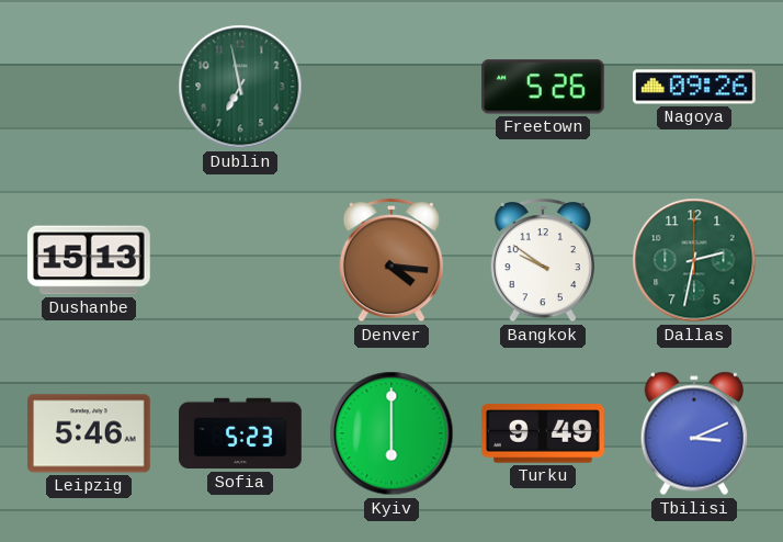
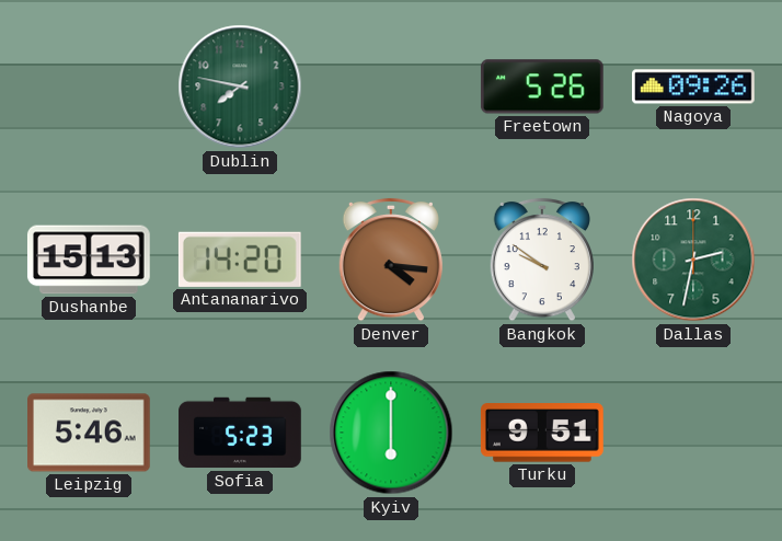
Dublin: 6:58 -> 7:47
Antananarivo: none -> 14:20
Turku: 9:49 -> 9:51
Tbilisi: 3:11 -> none
